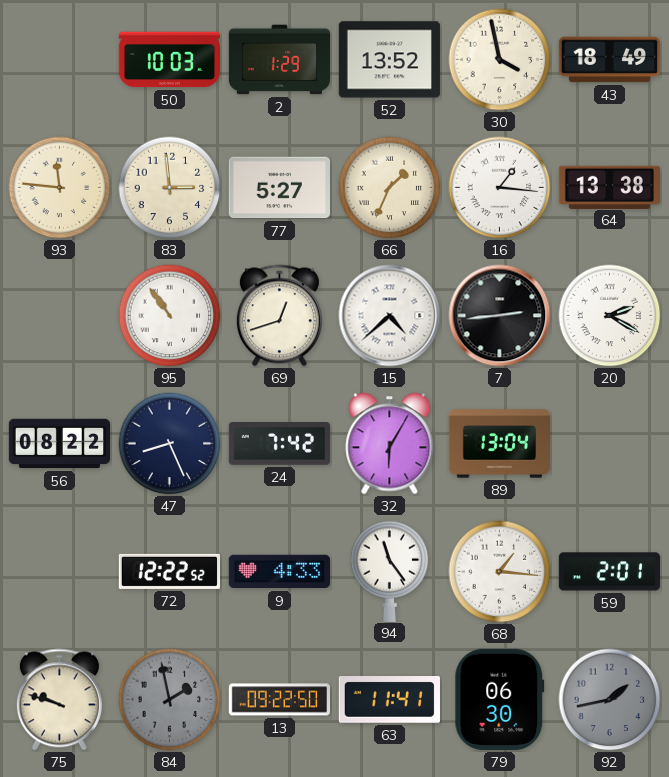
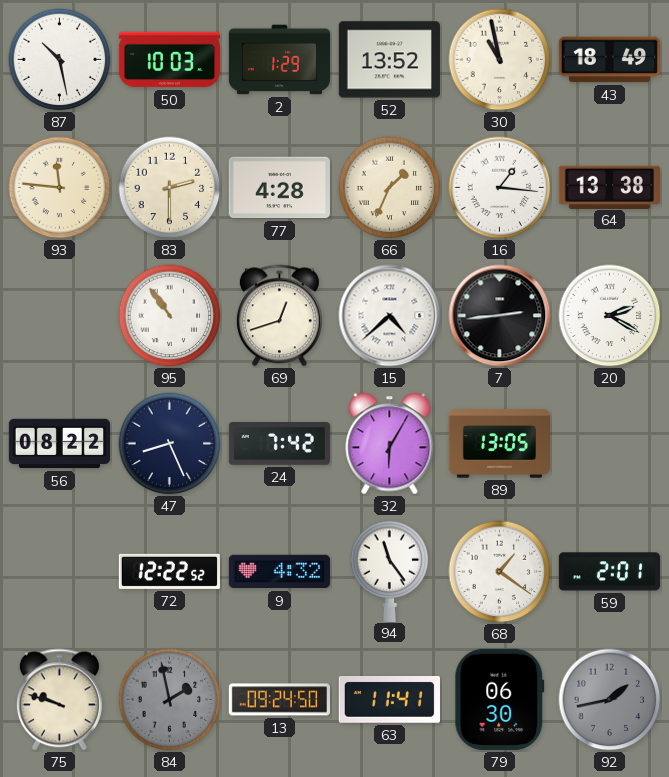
87: none -> 10:28
30: 3:58 -> 10:58
83: 2:59 -> 2:30
77: 5:27 -> 4:28
89: 13:04 -> 13:05
9: 4:33 -> 4:32
68: 1:16 -> 1:21
13: 09:22 -> 09:24
